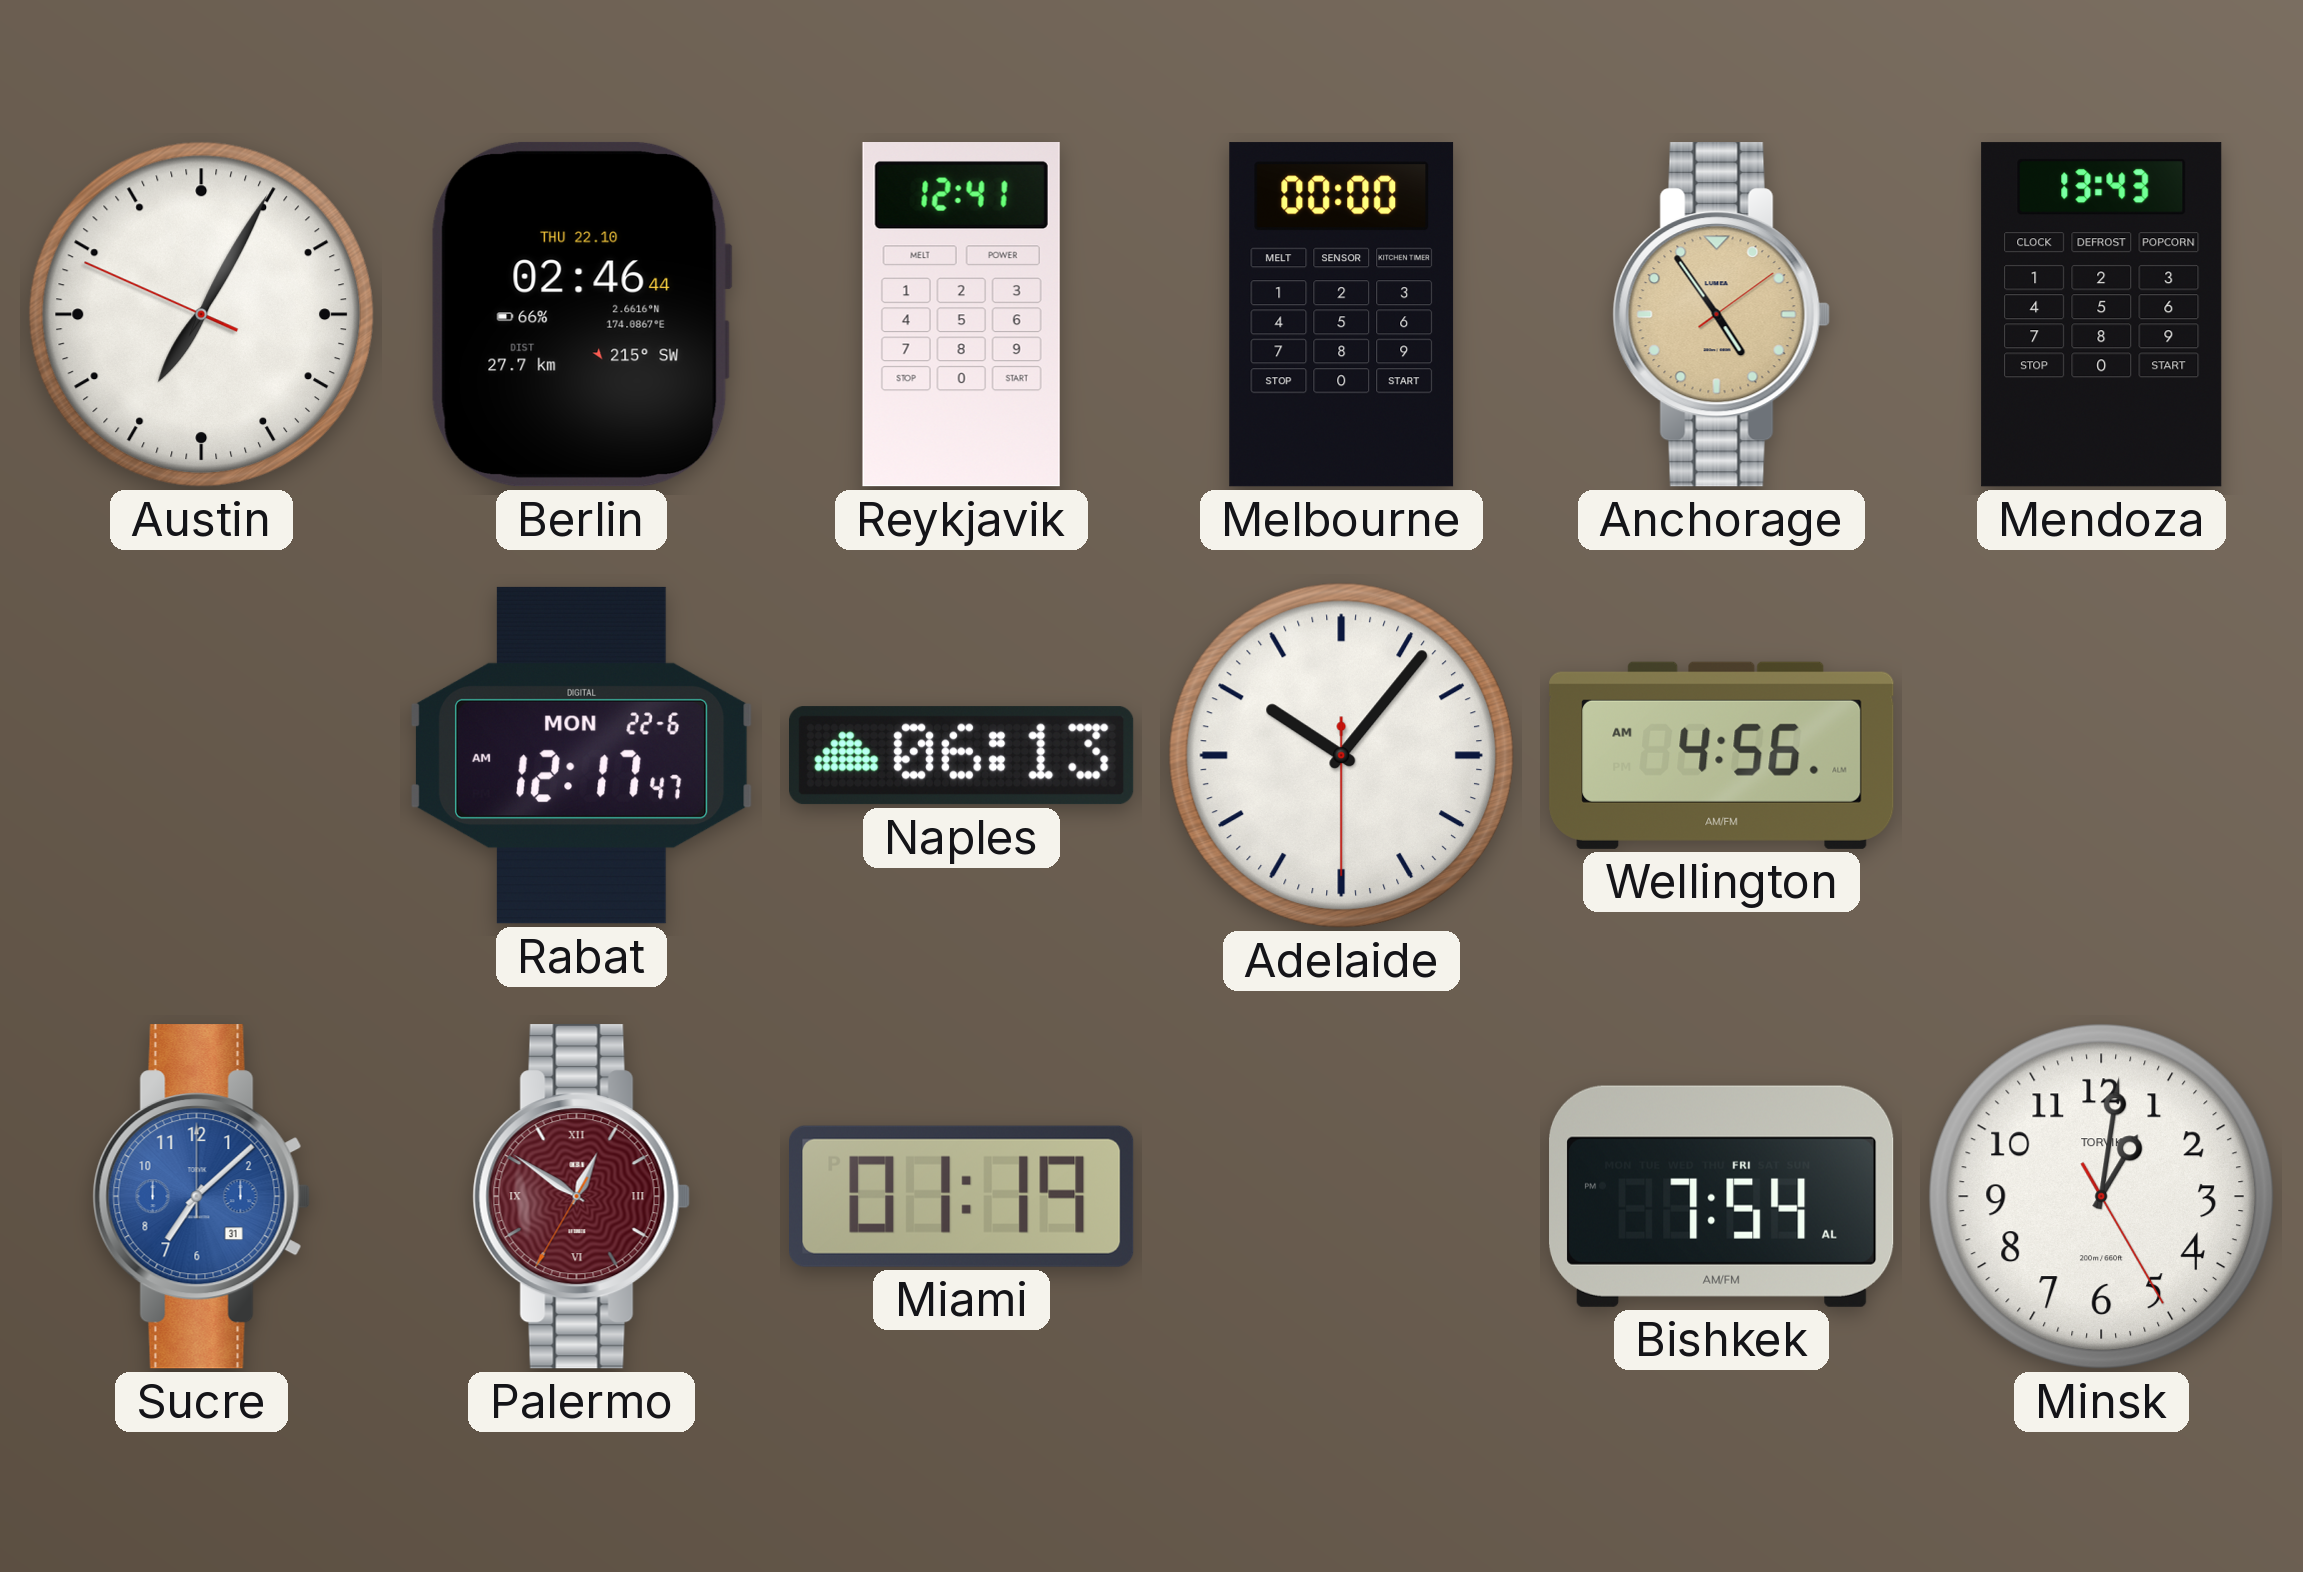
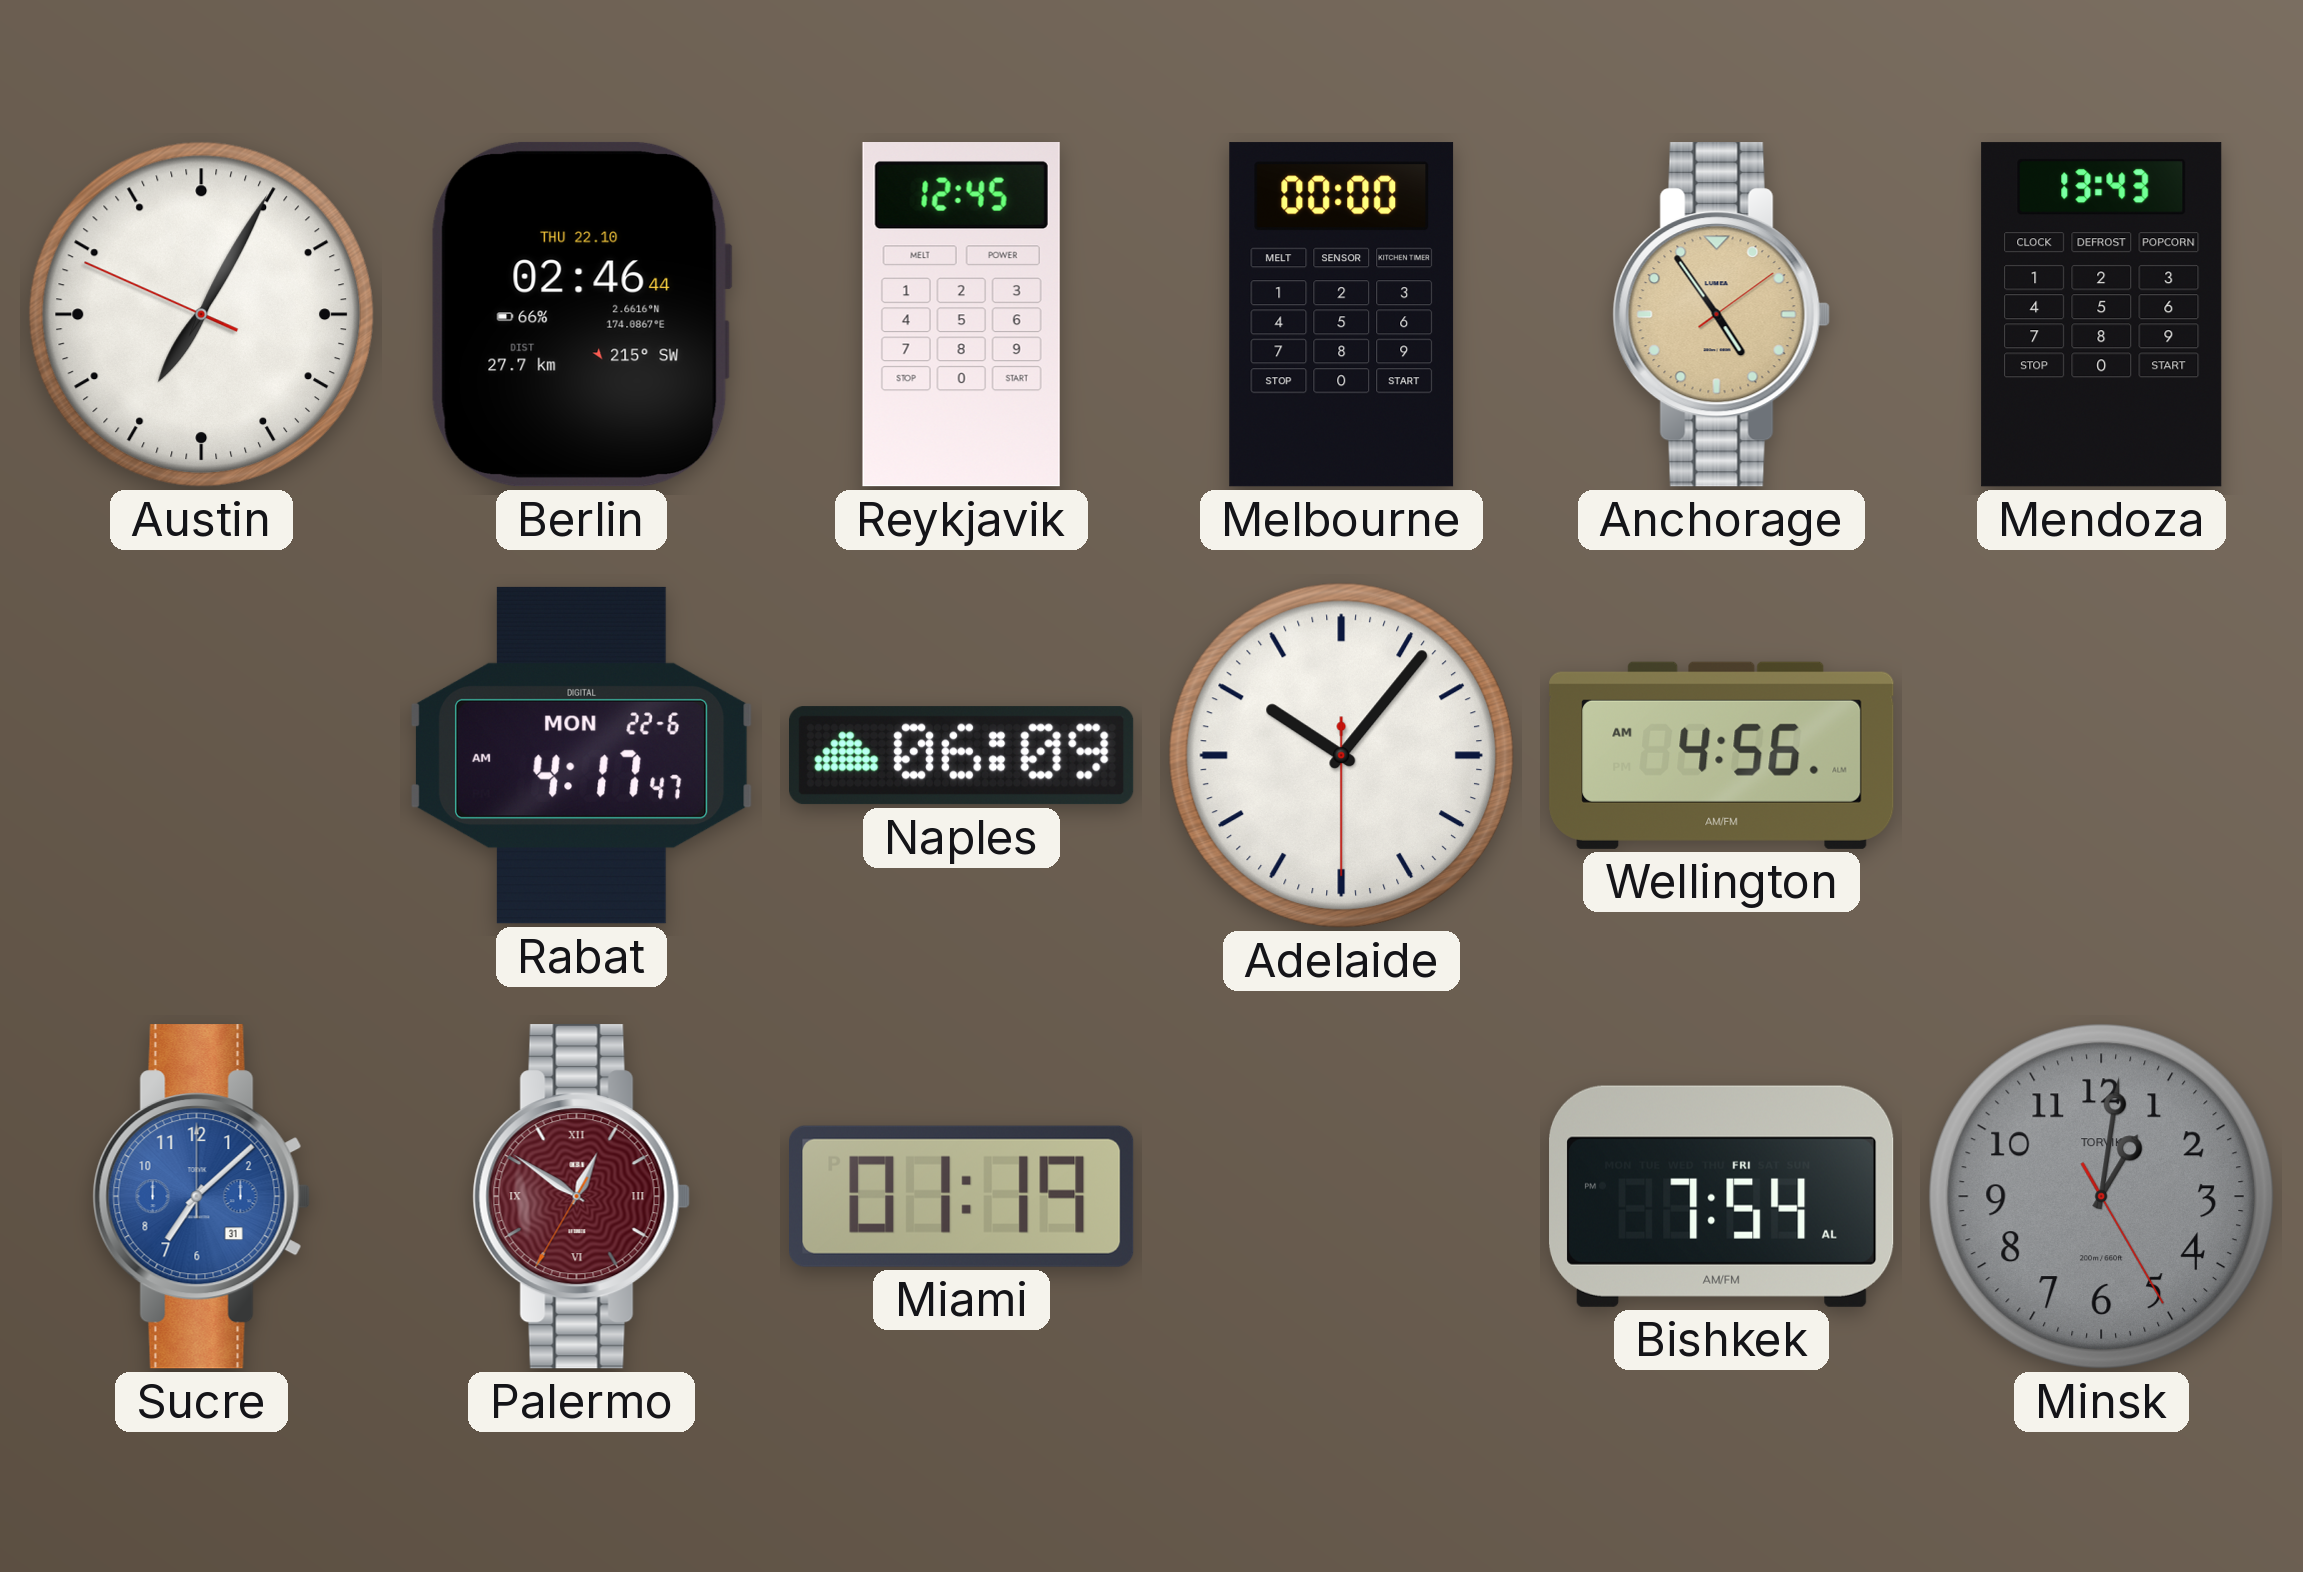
Reykjavik: 12:41 -> 12:45
Rabat: 12:17 -> 4:17
Naples: 06:13 -> 06:09
Minsk dial: white -> grey
